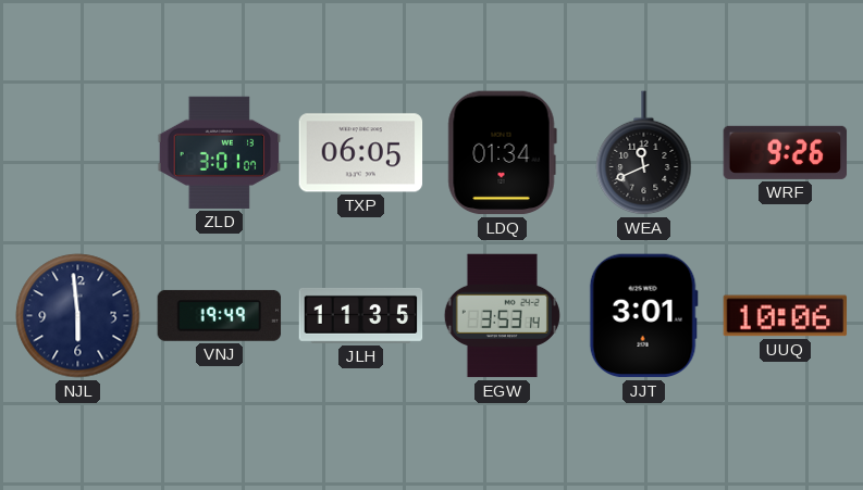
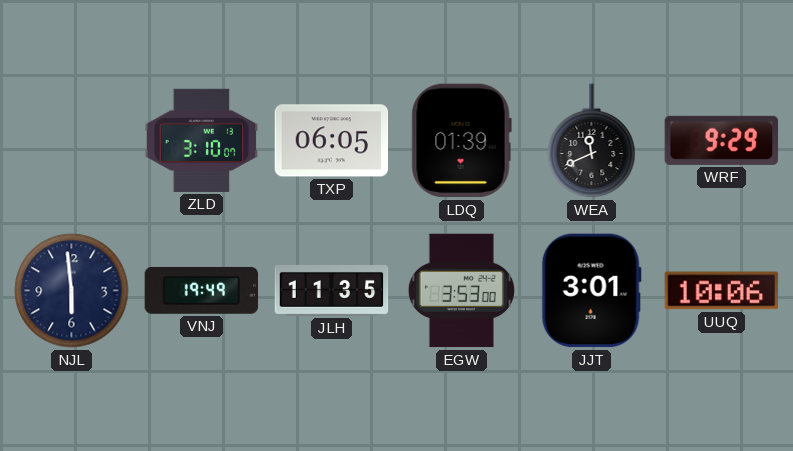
ZLD: 3:01 -> 3:10
LDQ: 01:34 -> 01:39
WRF: 9:26 -> 9:29
EGW: 3:53:14 -> 3:53:00
